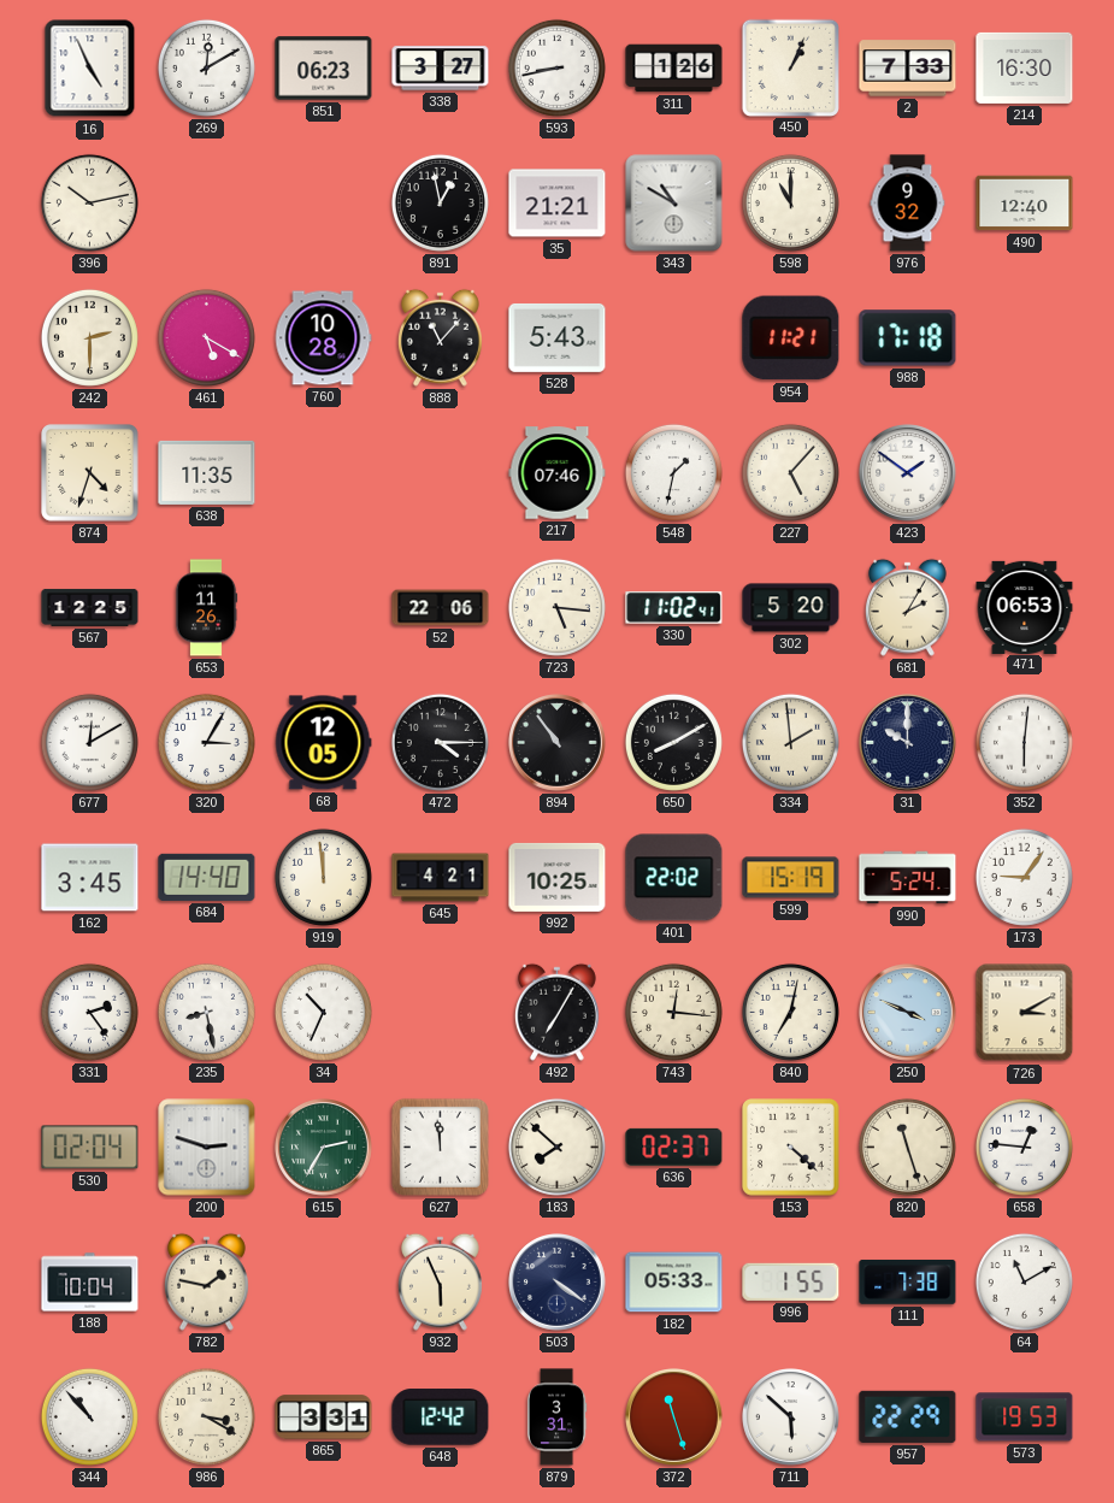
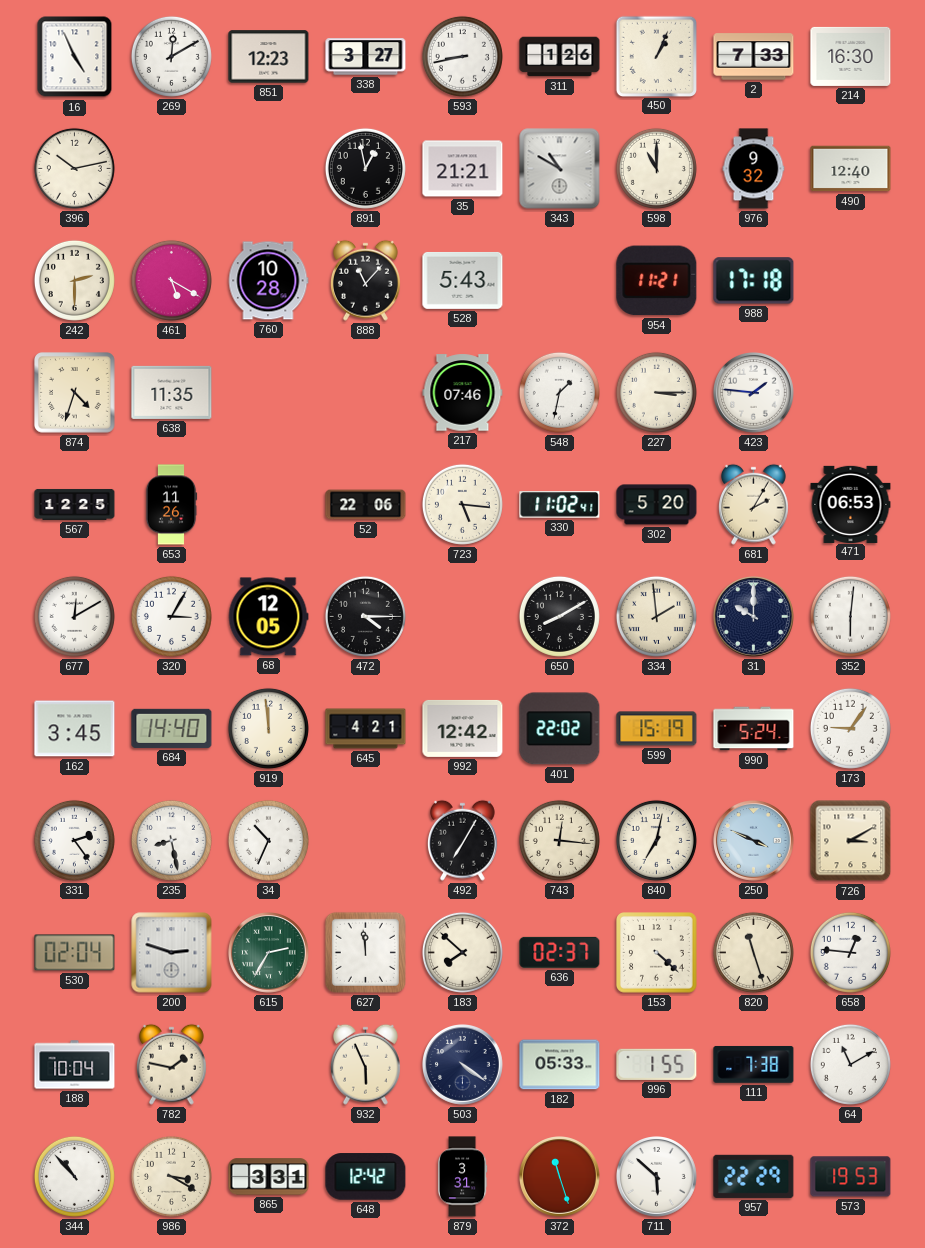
851: 06:23 -> 12:23
227: 5:07 -> 3:15
423: 1:51 -> 1:46
894: 10:54 -> none
992: 10:25 -> 12:42
